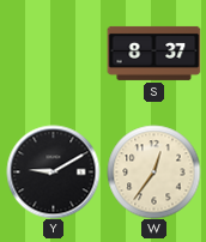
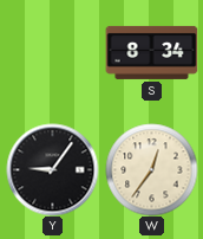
S: 8:37 -> 8:34
Y: 9:10 -> 9:06
